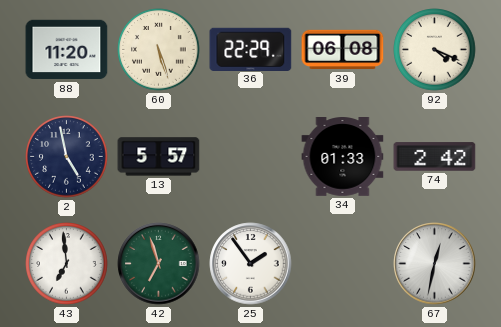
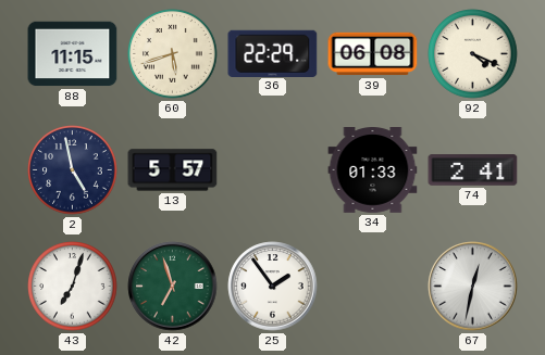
88: 11:20 -> 11:15
60: 5:27 -> 5:42
74: 2:42 -> 2:41
43: 6:59 -> 7:03
